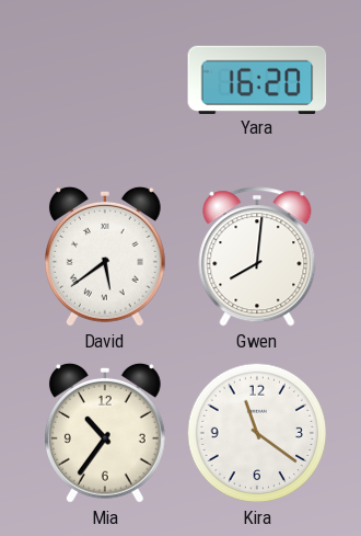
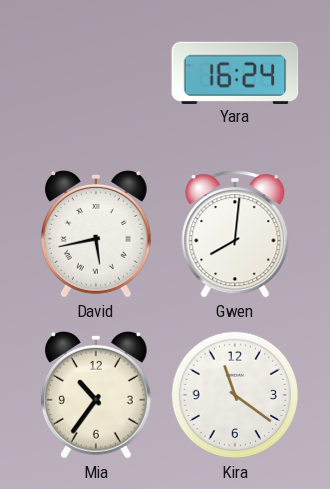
Yara: 16:20 -> 16:24
David: 5:39 -> 5:43
